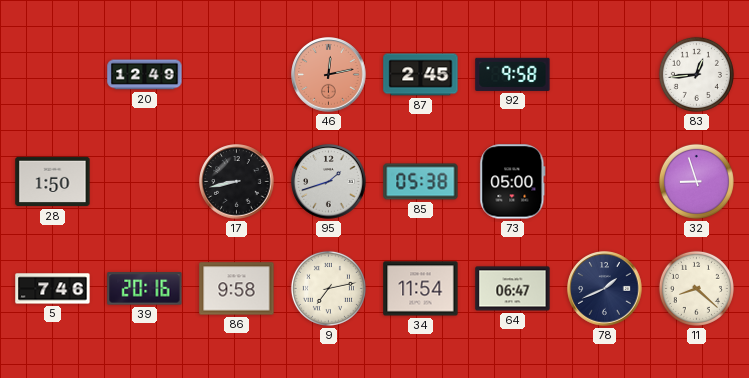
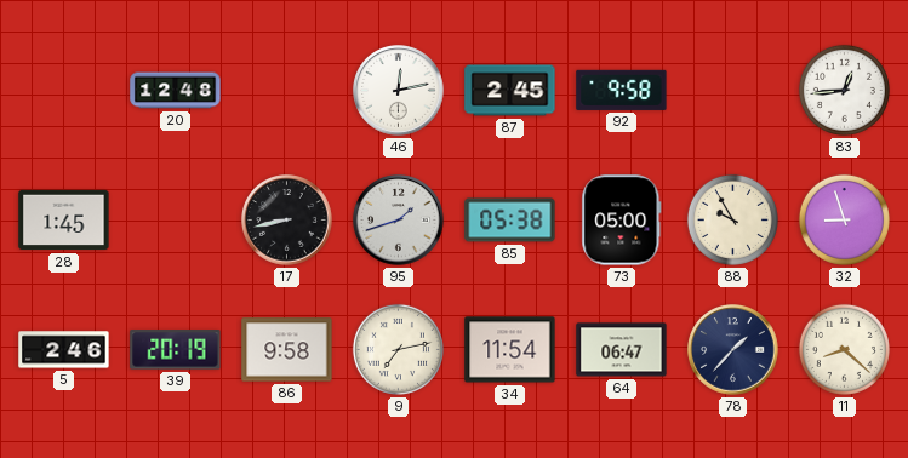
20: 12:49 -> 12:48
46 dial: salmon -> white
28: 1:50 -> 1:45
88: none -> 9:55
5: 7:46 -> 2:46
39: 20:16 -> 20:19
78: 1:41 -> 1:37
